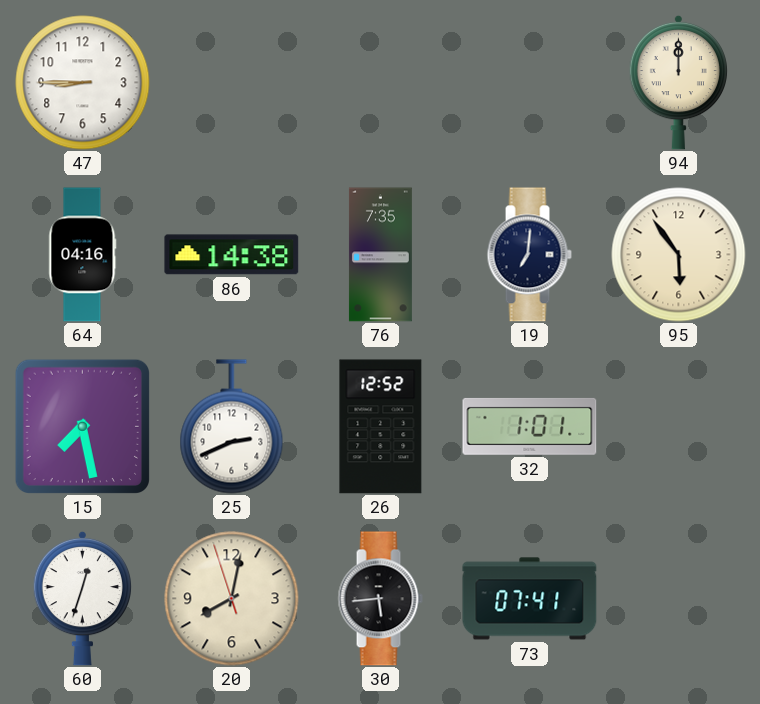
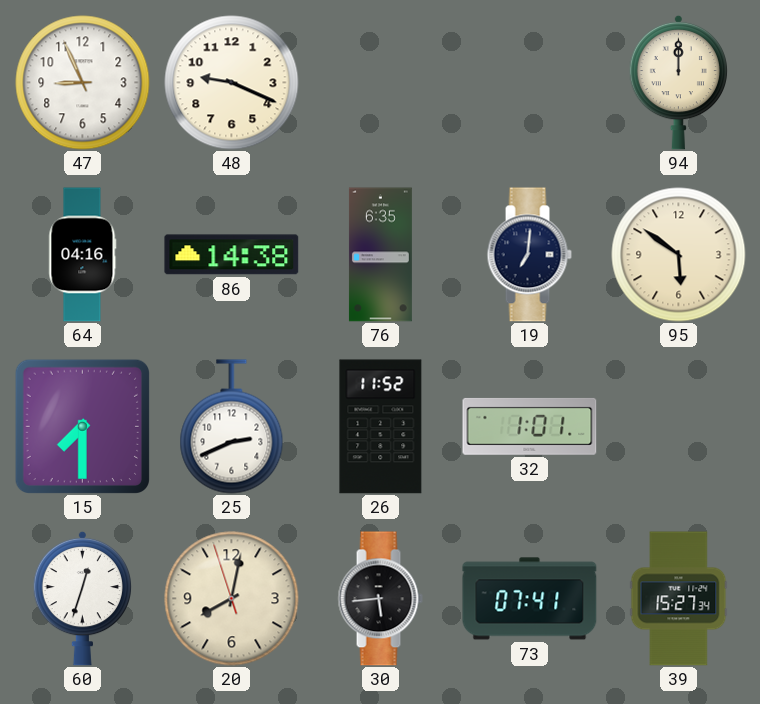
47: 8:45 -> 8:56
48: none -> 9:19
76: 7:35 -> 6:35
95: 5:54 -> 5:51
15: 7:28 -> 7:30
26: 12:52 -> 11:52
39: none -> 15:27
